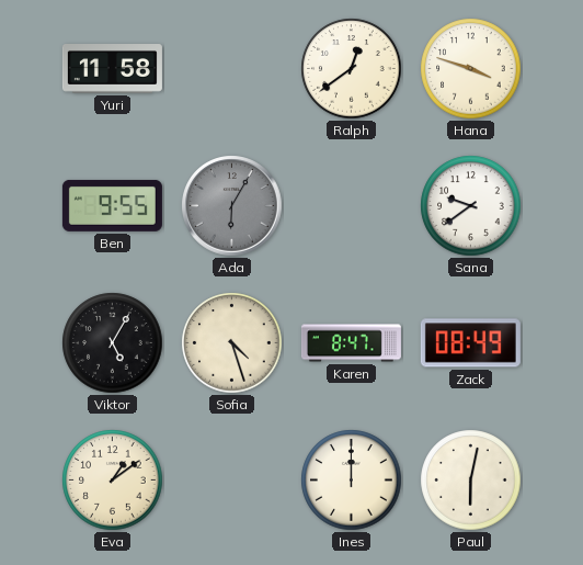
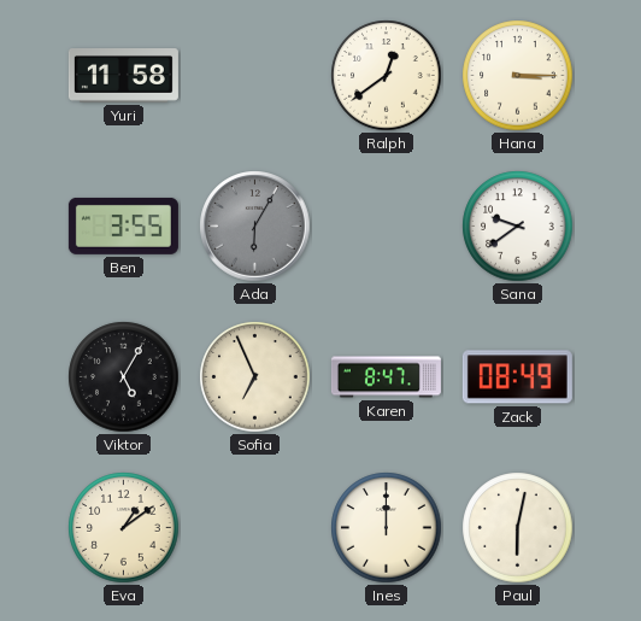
Hana: 3:48 -> 3:15
Ben: 9:55 -> 3:55
Sofia: 4:27 -> 6:56
